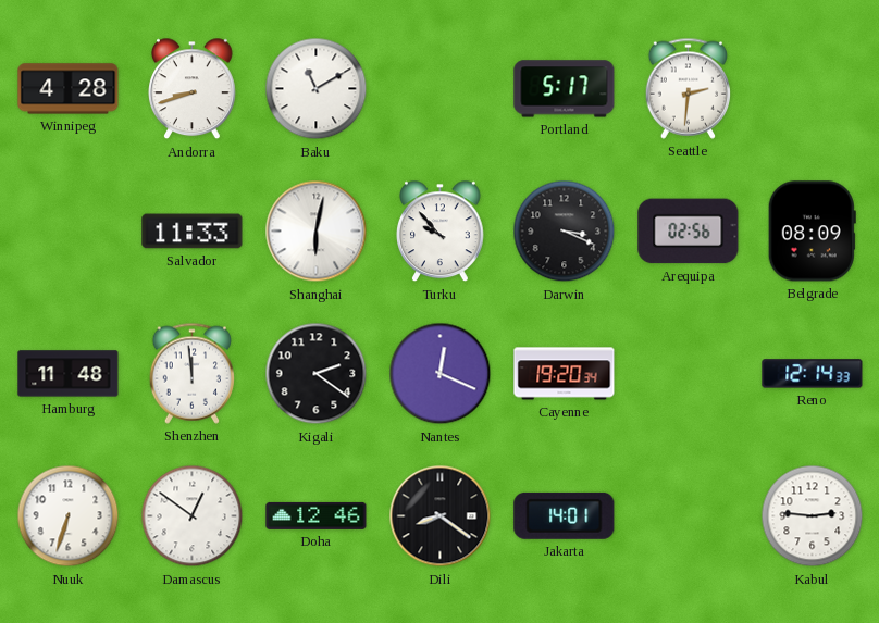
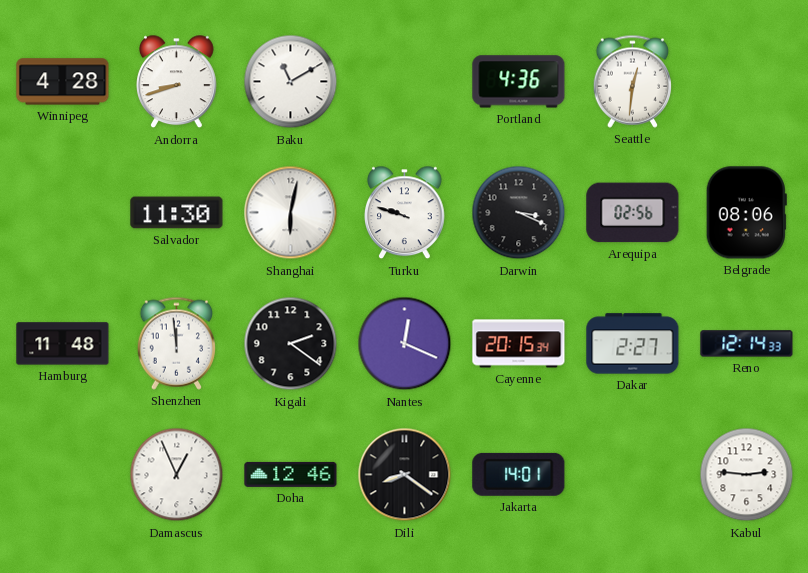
Portland: 5:17 -> 4:36
Seattle: 2:31 -> 12:31
Salvador: 11:33 -> 11:30
Turku: 9:53 -> 9:48
Belgrade: 08:09 -> 08:06
Cayenne: 19:20 -> 20:15
Dakar: none -> 2:27
Nuuk: 6:33 -> none
Damascus: 12:51 -> 12:56
